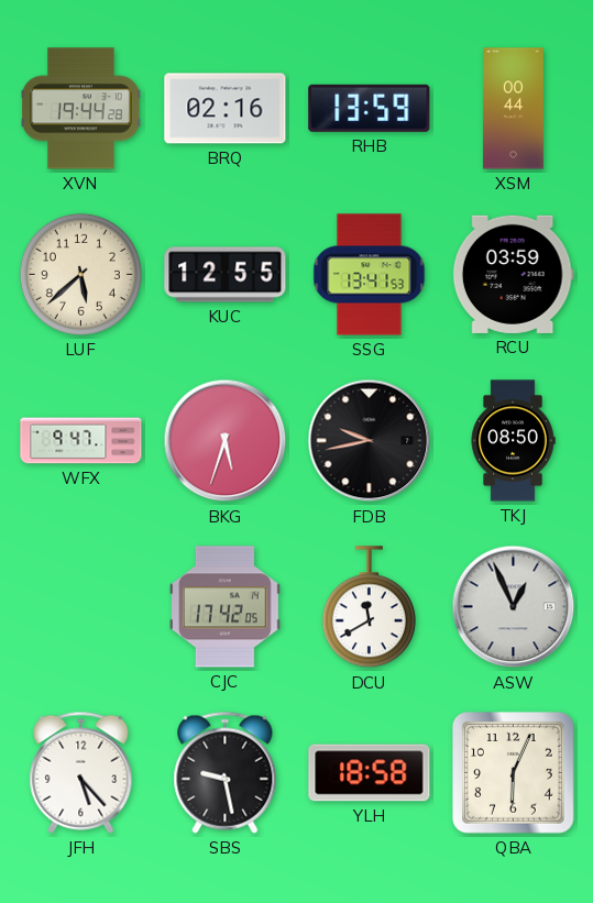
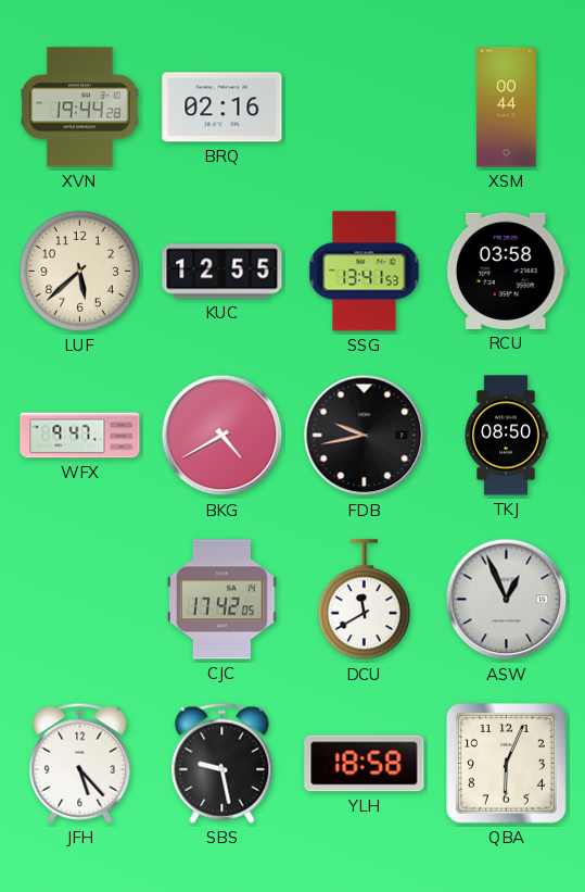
RHB: 13:59 -> none
RCU: 03:59 -> 03:58
BKG: 5:33 -> 4:40
